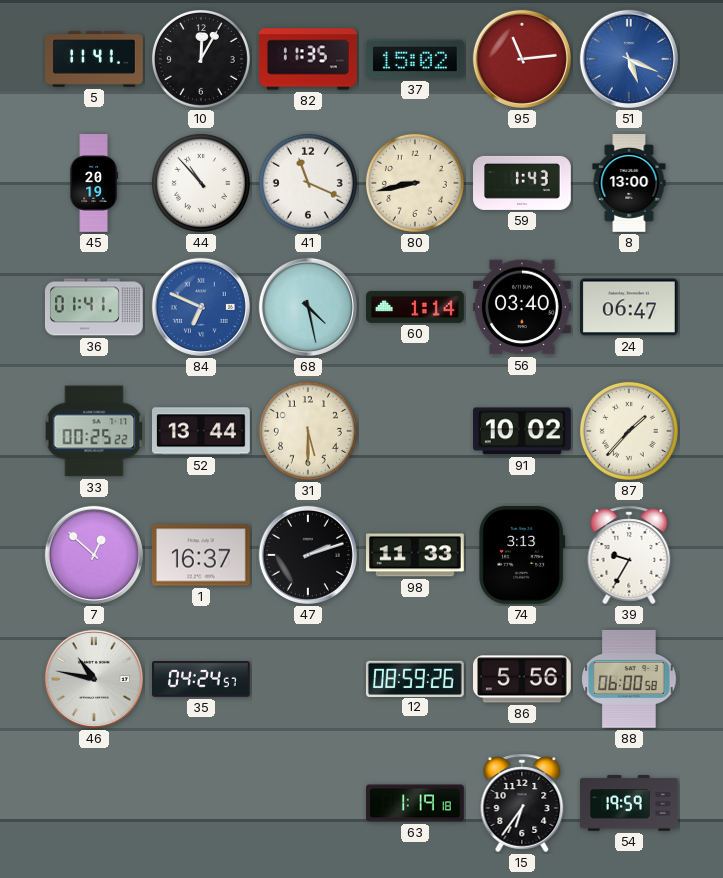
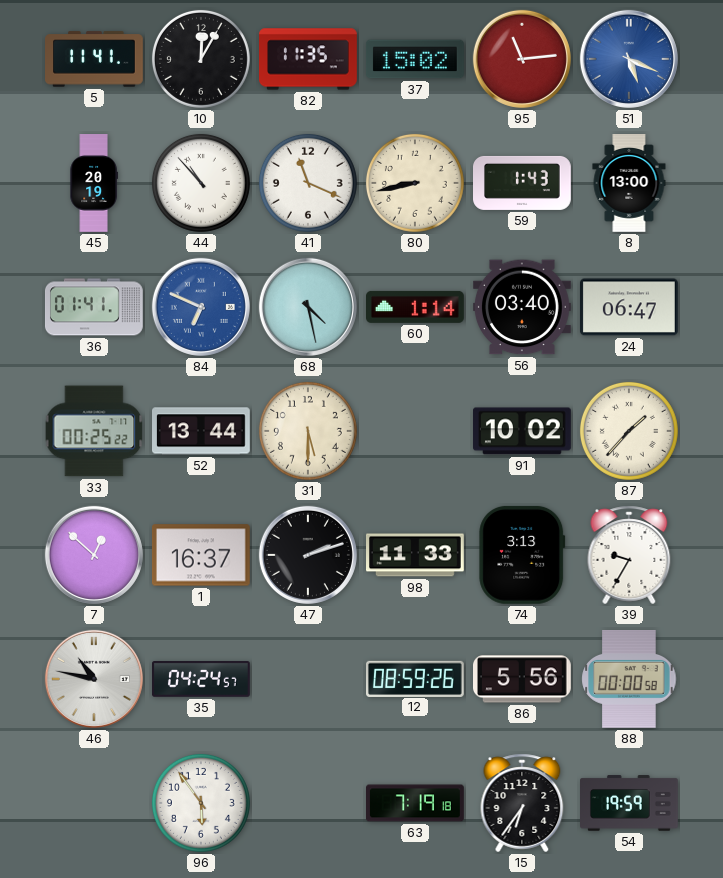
88: 06:00 -> 00:00
96: none -> 5:54
63: 1:19 -> 7:19
